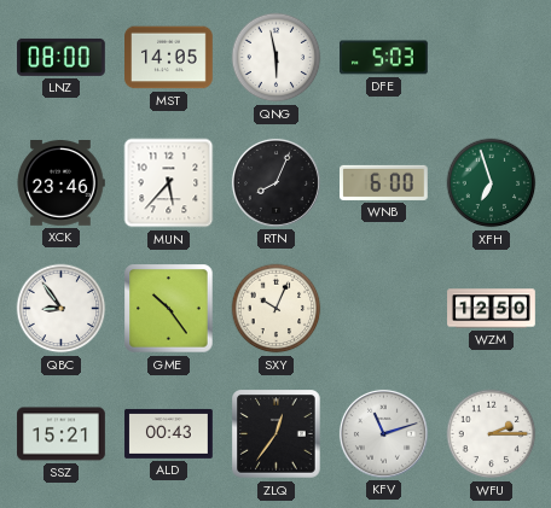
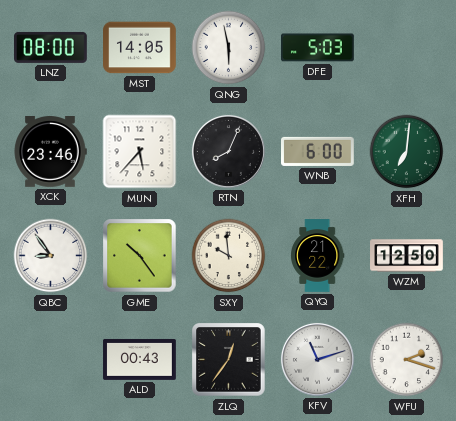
XFH: 6:57 -> 7:01
SXY: 10:04 -> 9:59
QYQ: none -> 21:22
SSZ: 15:21 -> none
WFU: 2:15 -> 2:18
